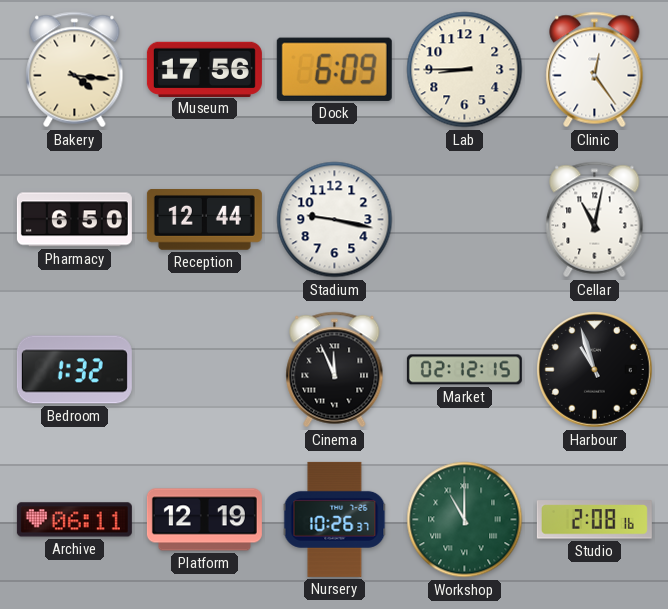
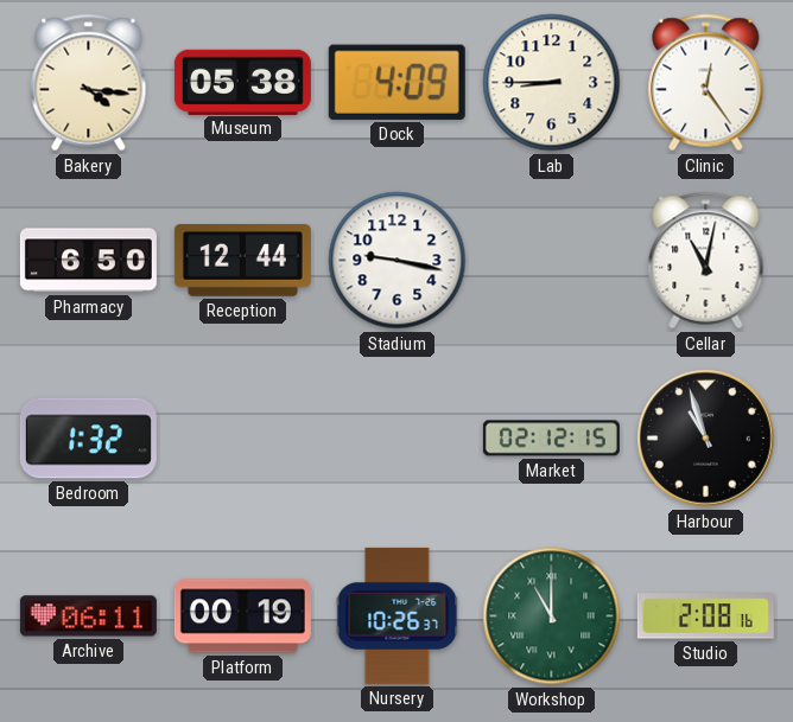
Museum: 17:56 -> 05:38
Dock: 6:09 -> 4:09
Cinema: 11:56 -> none
Platform: 12:19 -> 00:19
